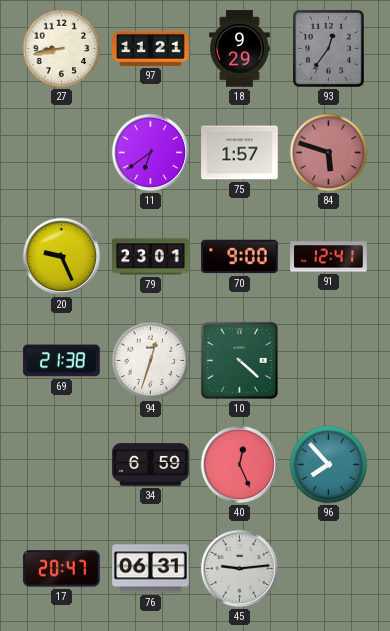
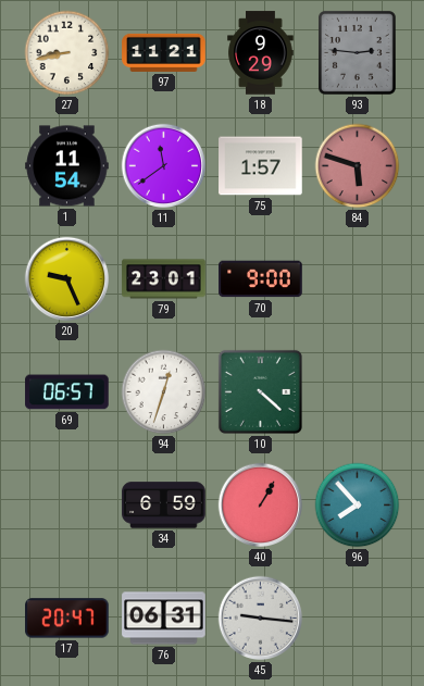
93: 12:36 -> 2:46
1: none -> 11:54
11: 6:39 -> 11:39
91: 12:41 -> none
69: 21:38 -> 06:57
40: 12:26 -> 1:05
45: 9:14 -> 9:16
